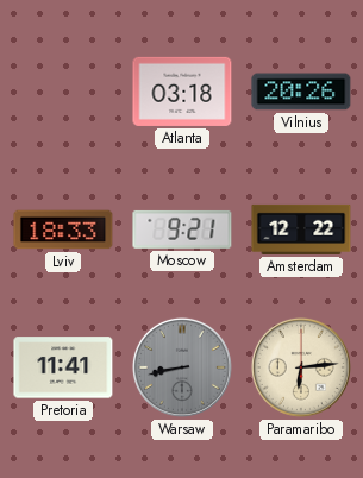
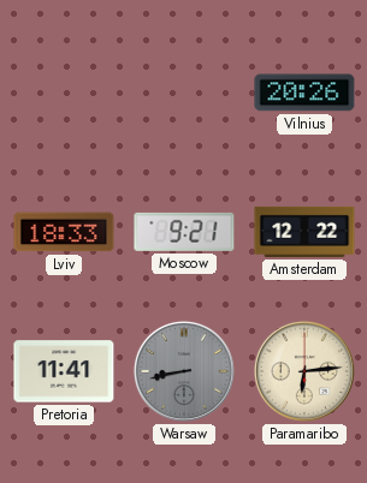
Atlanta: 03:18 -> none
